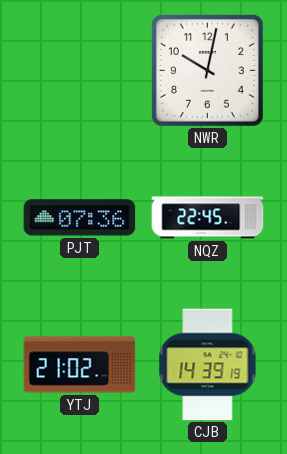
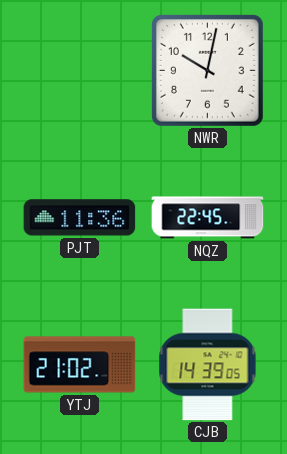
PJT: 07:36 -> 11:36
CJB: 14:39:19 -> 14:39:05
